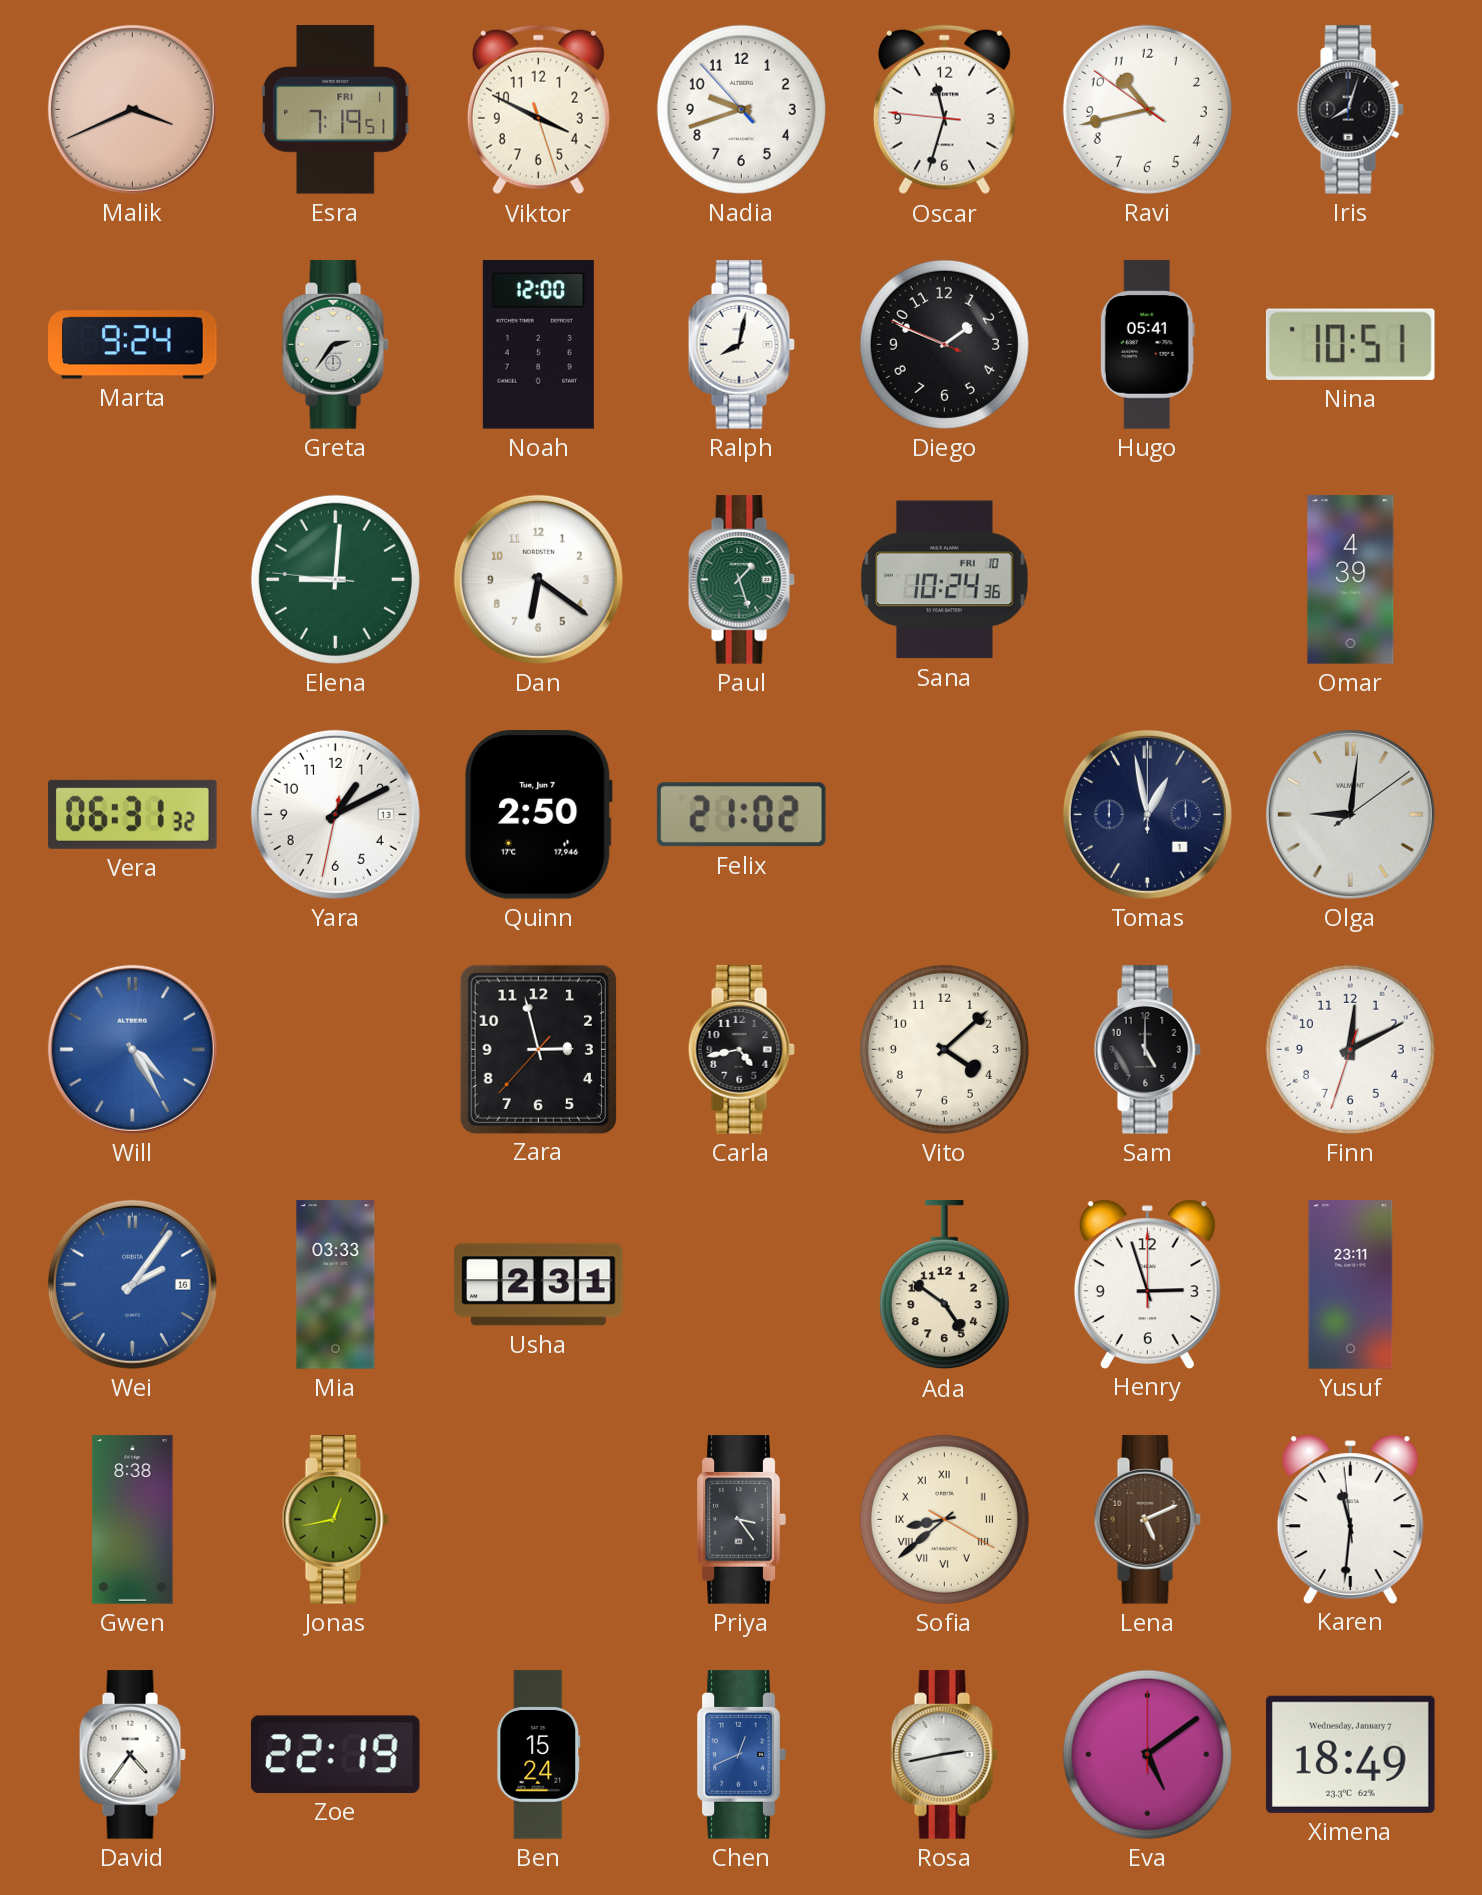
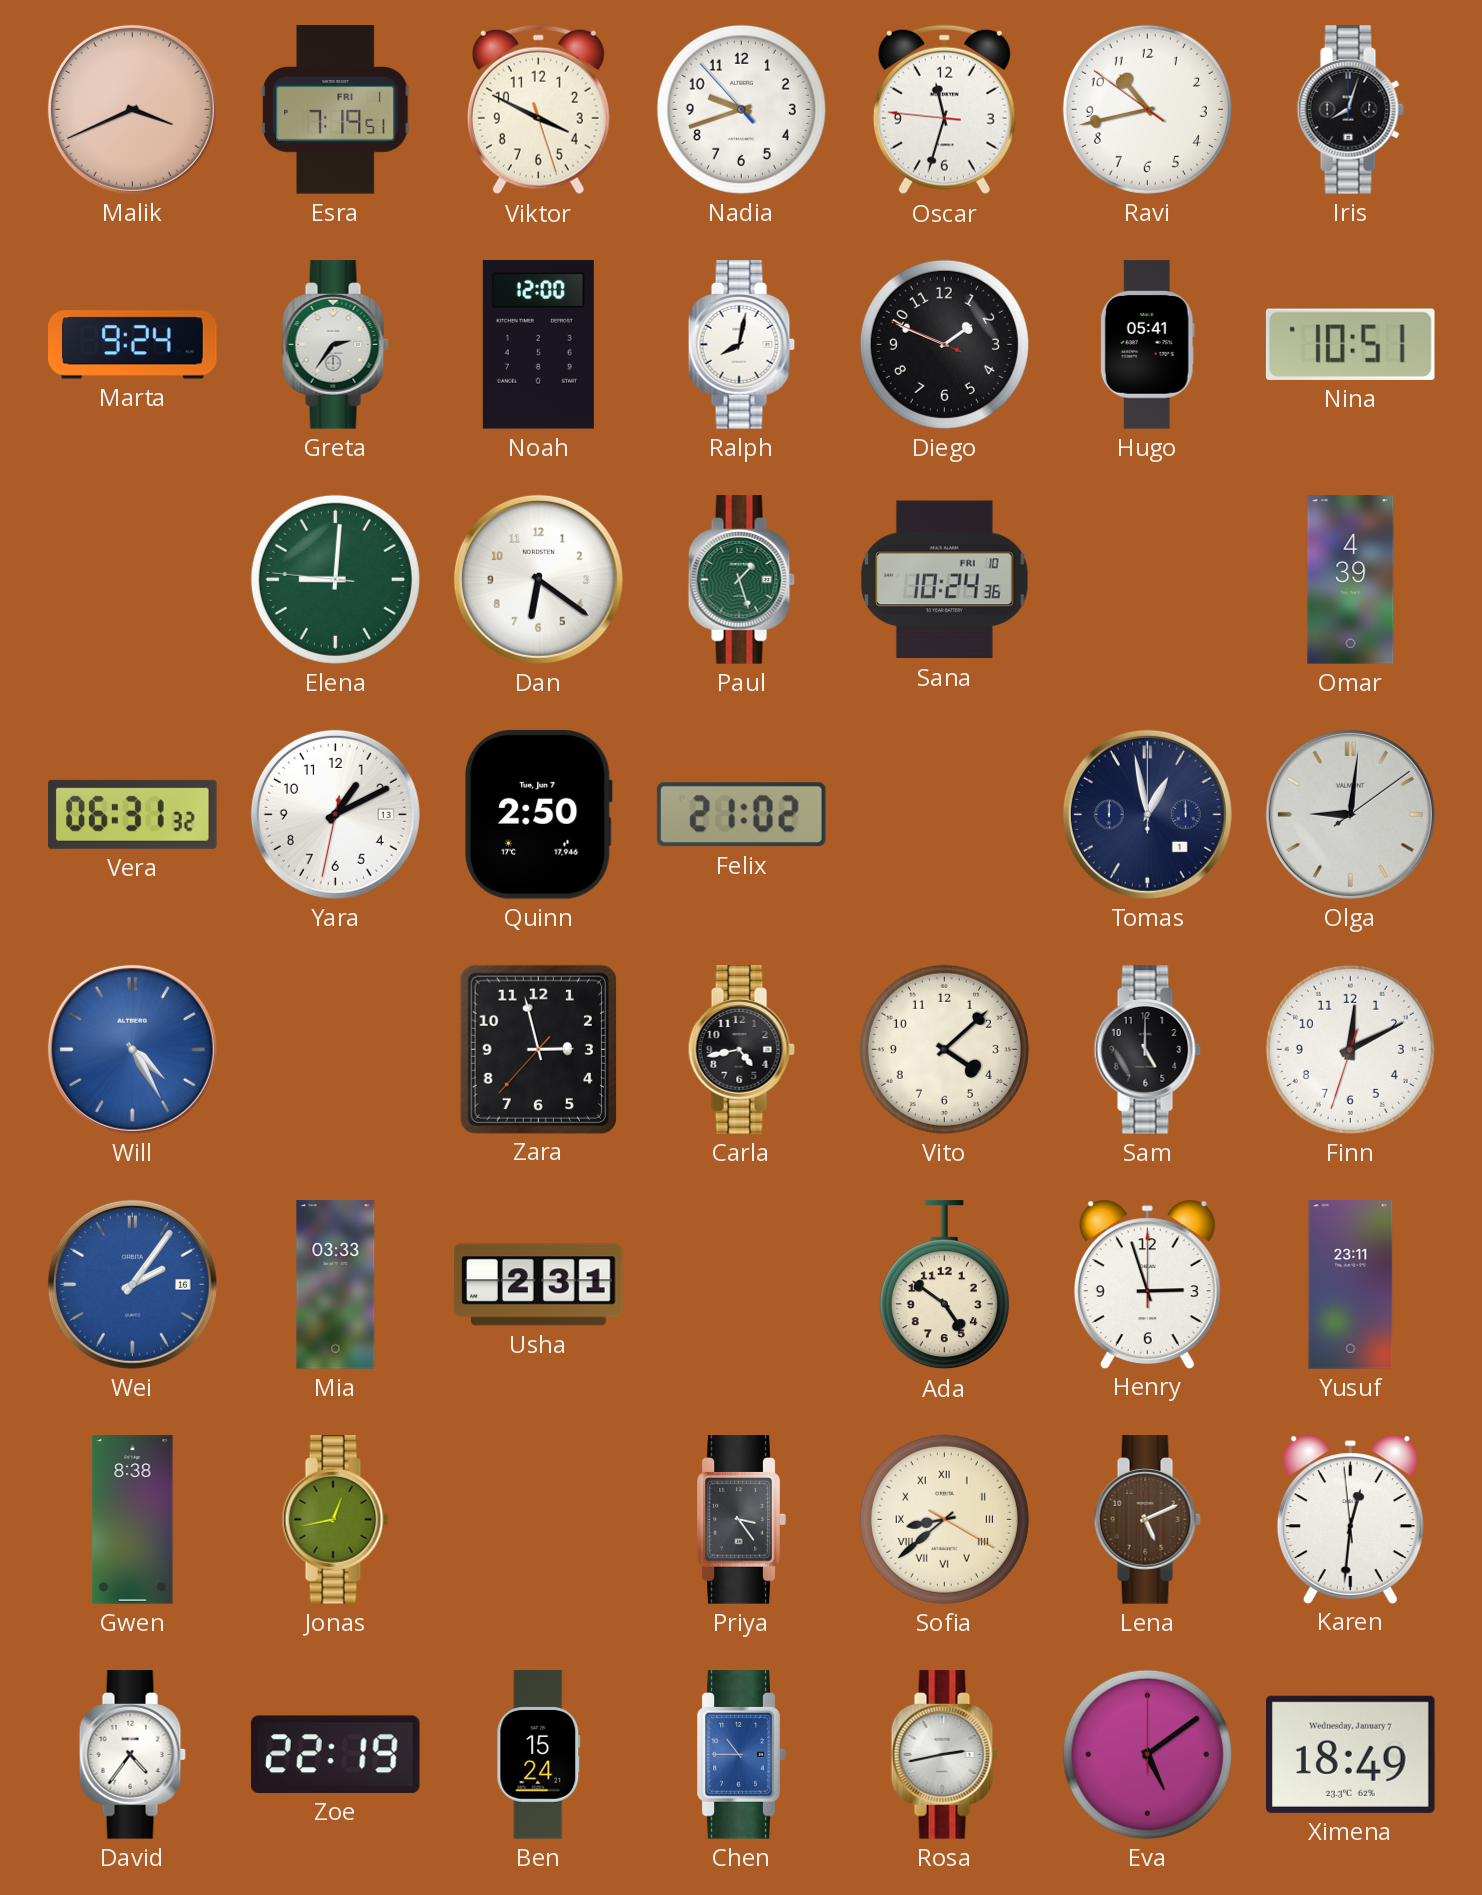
Karen: 11:30 -> 12:30
Chen: 12:41 -> 10:45
